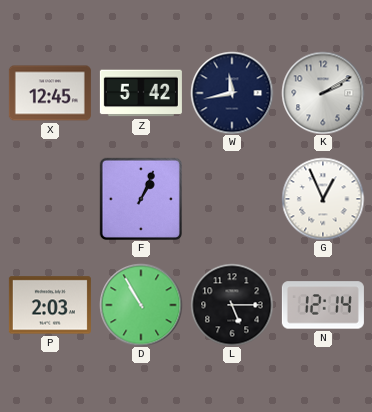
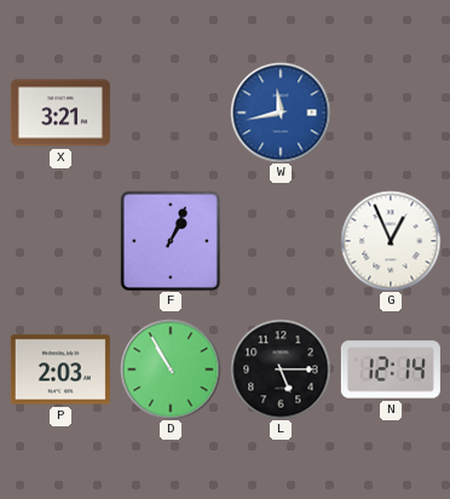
X: 12:45 -> 3:21
Z: 5:42 -> none
W dial: navy -> blue
K: 2:10 -> none
